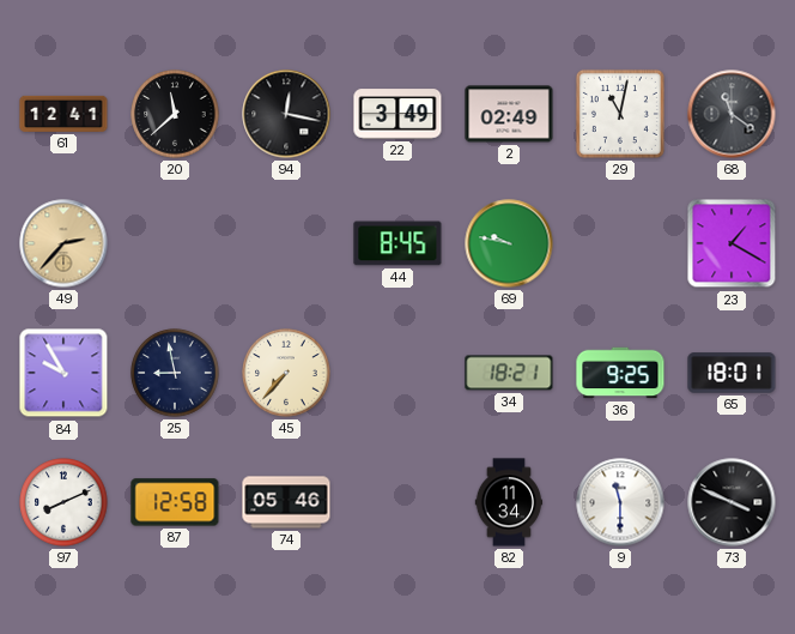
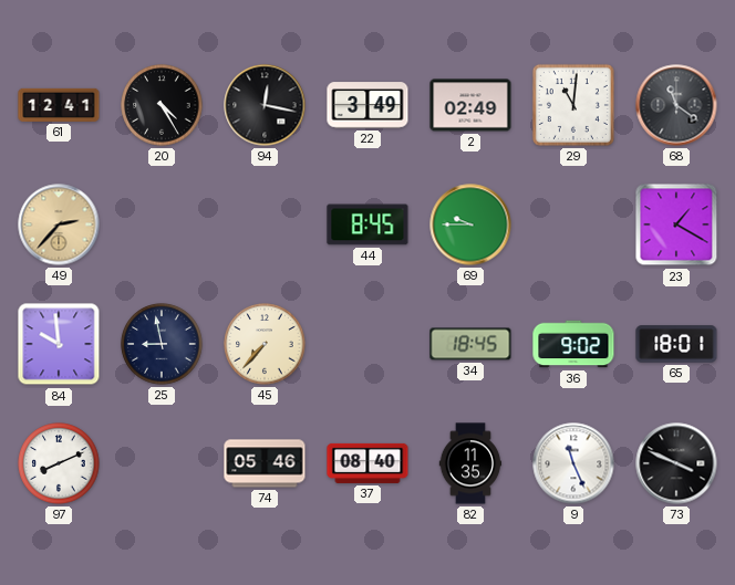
20: 11:38 -> 4:25
29: 11:02 -> 11:01
69: 9:47 -> 9:45
84: 9:55 -> 9:59
34: 18:21 -> 18:45
36: 9:25 -> 9:02
87: 12:58 -> none
37: none -> 08:40
82: 11:34 -> 11:35
9: 11:30 -> 11:26
